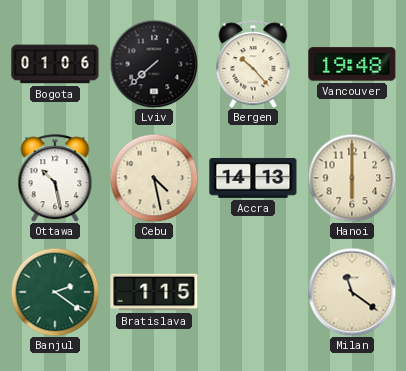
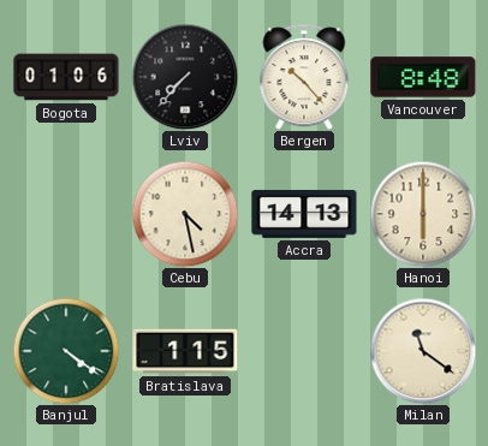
Lviv: 7:38 -> 7:37
Vancouver: 19:48 -> 8:48
Ottawa: 10:28 -> none
Banjul: 2:21 -> 4:21
